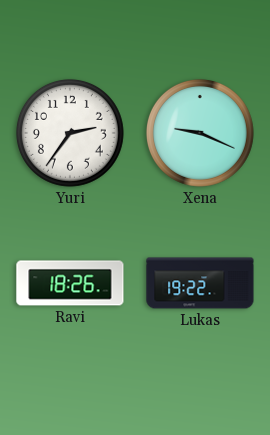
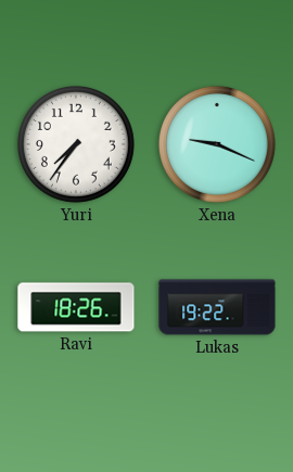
Yuri: 2:36 -> 7:36
